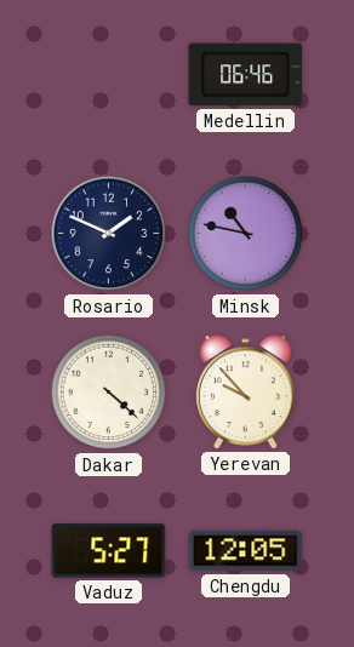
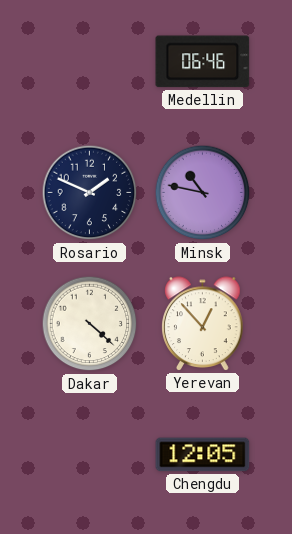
Yerevan: 9:53 -> 12:53
Vaduz: 5:27 -> none
